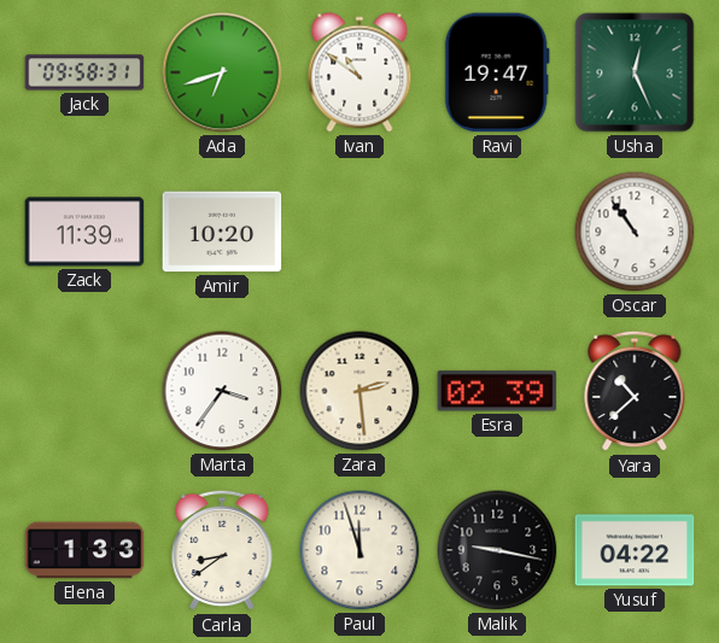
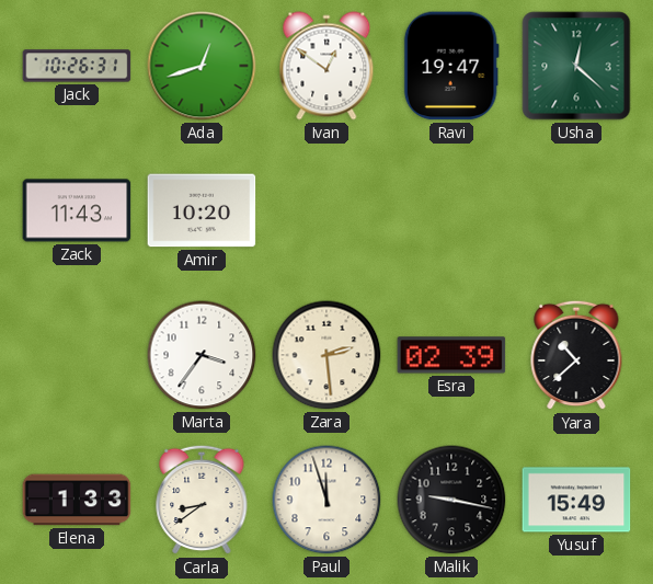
Jack: 09:58 -> 10:26
Ada: 6:42 -> 12:42
Ivan: 10:51 -> 12:51
Usha: 12:26 -> 12:22
Zack: 11:39 -> 11:43
Oscar: 10:54 -> none
Yusuf: 04:22 -> 15:49
